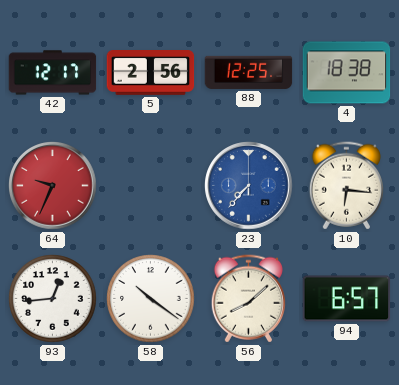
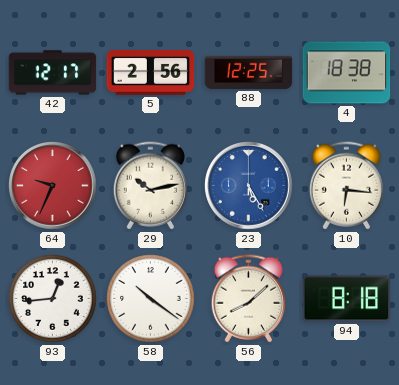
29: none -> 10:13
23: 7:37 -> 5:25
94: 6:57 -> 8:18
